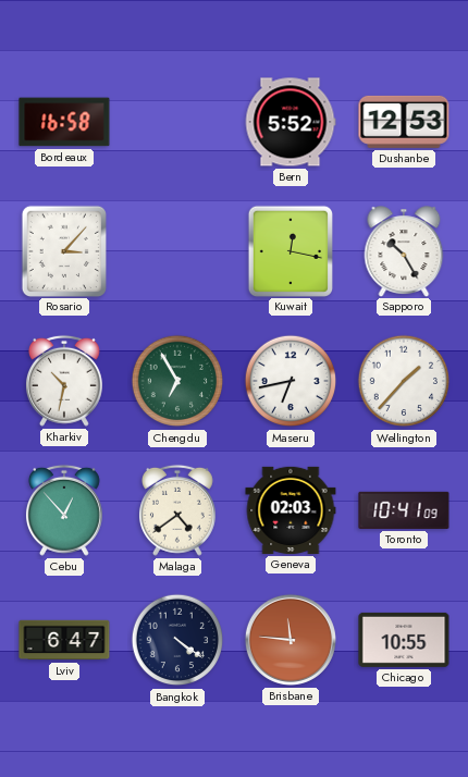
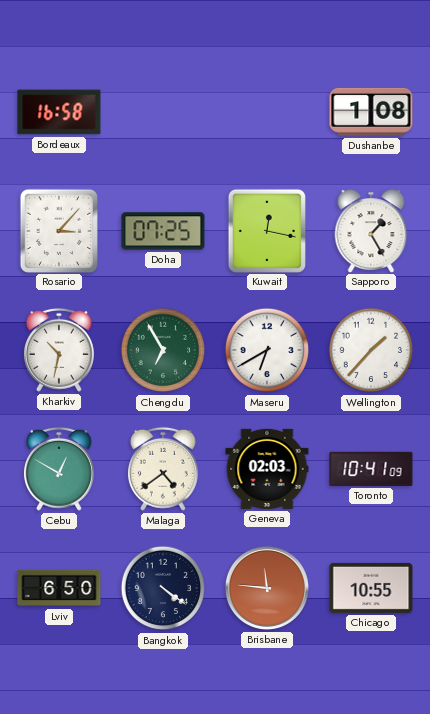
Bern: 5:52 -> none
Dushanbe: 12:53 -> 1:08
Doha: none -> 07:25
Sapporo: 10:25 -> 1:25
Maseru: 6:43 -> 6:40
Cebu: 12:53 -> 12:50
Lviv: 6:47 -> 6:50
